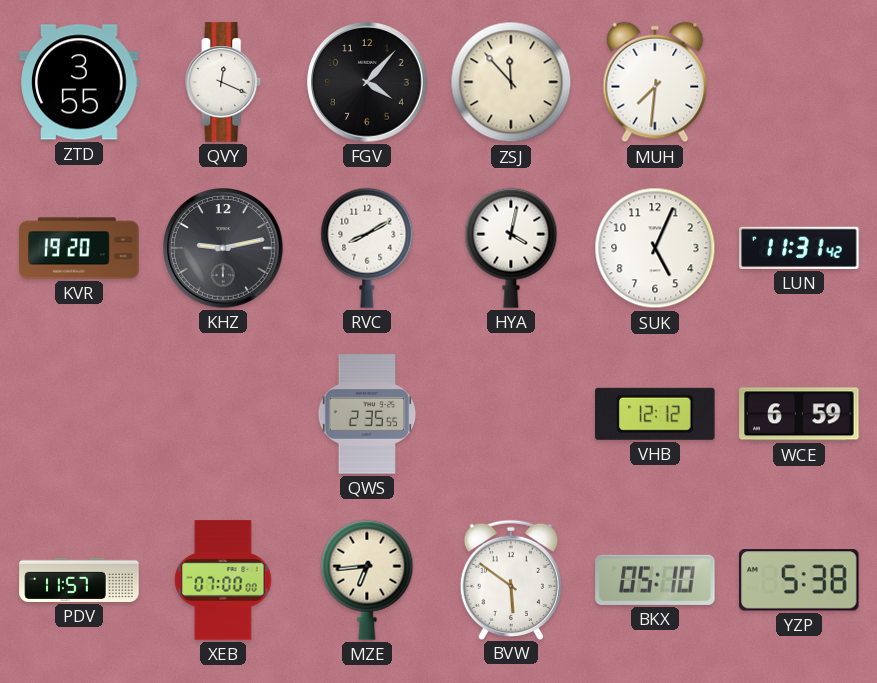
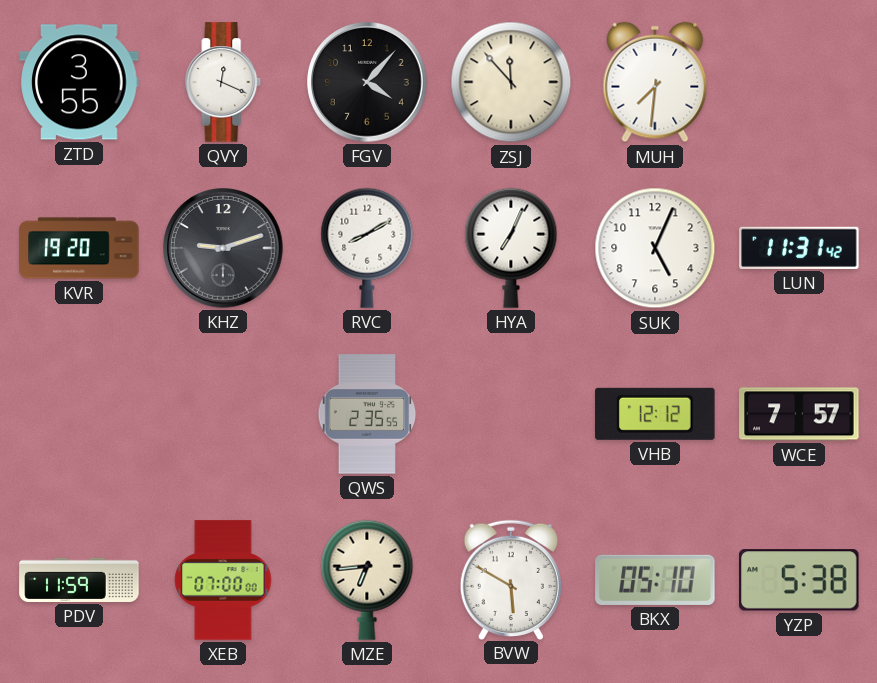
KHZ: 9:13 -> 9:12
HYA: 4:02 -> 7:04
WCE: 6:59 -> 7:57
PDV: 11:57 -> 11:59
BVW: 5:51 -> 5:50
